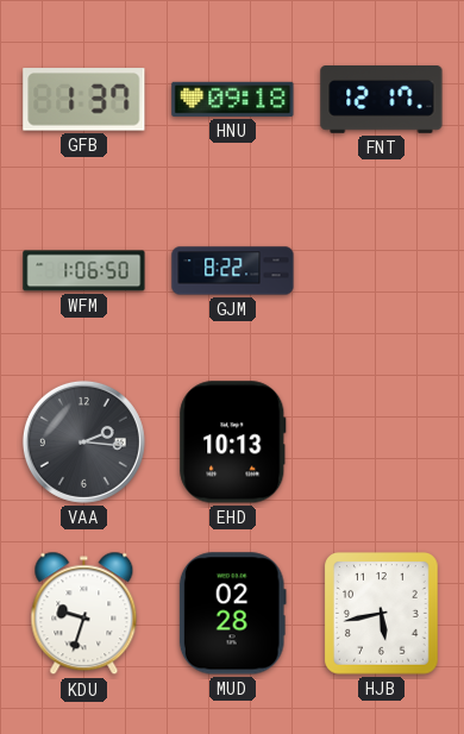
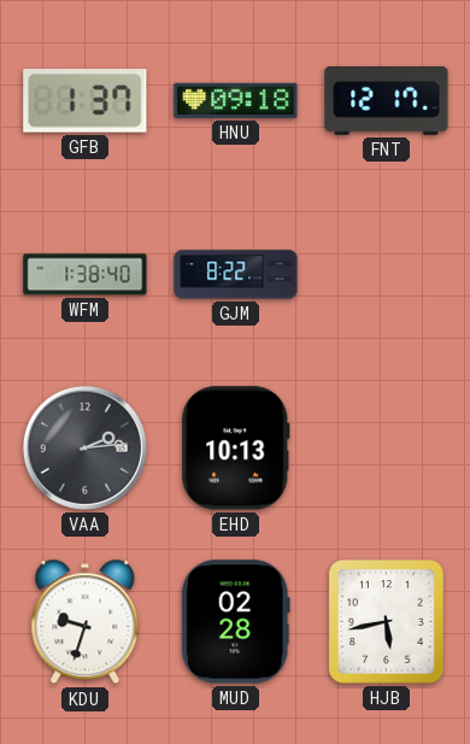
WFM: 1:06 -> 1:38
VAA: 2:16 -> 2:14
